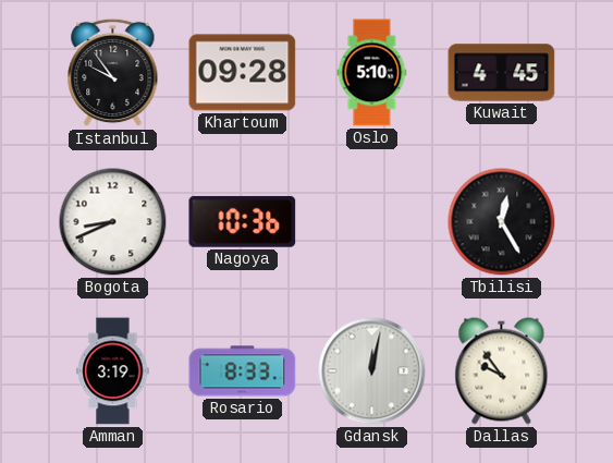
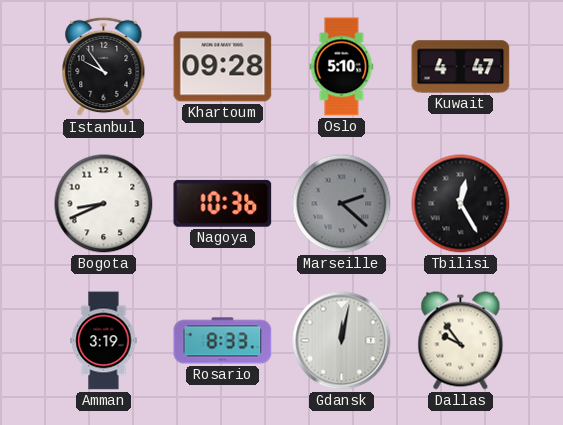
Kuwait: 4:45 -> 4:47
Marseille: none -> 2:22
